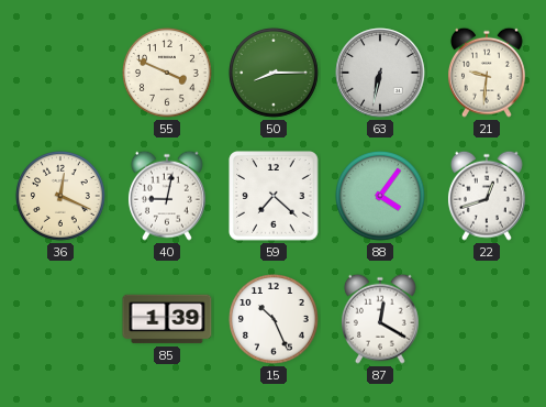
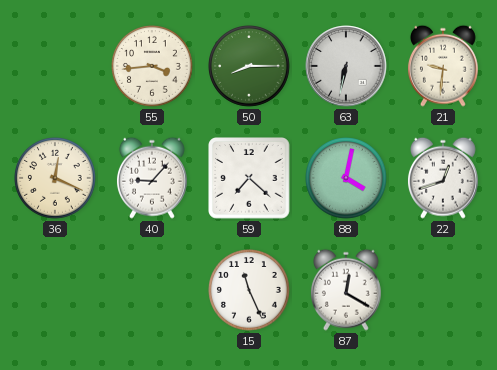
55: 3:49 -> 3:44
40: 9:02 -> 9:07
88: 4:06 -> 4:02
85: 1:39 -> none
15: 10:26 -> 11:26
